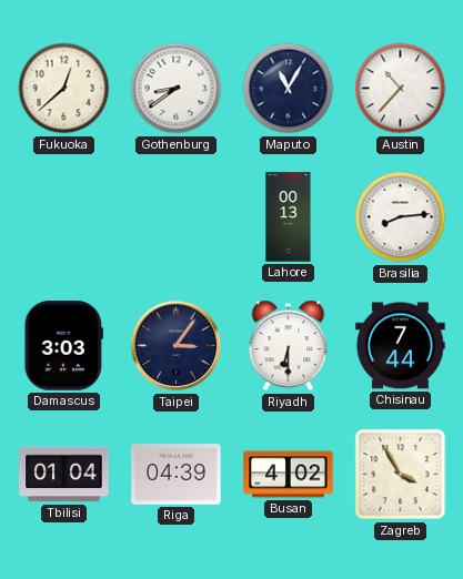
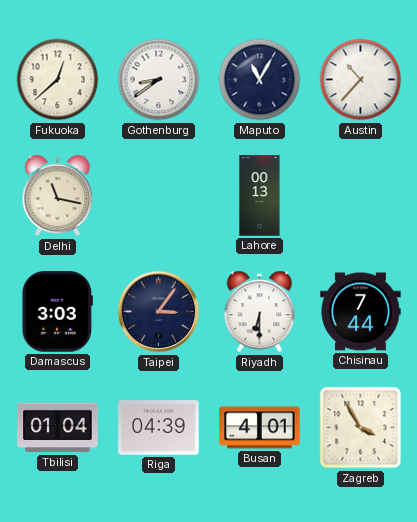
Delhi: none -> 11:17
Brasilia: 8:14 -> none
Busan: 4:02 -> 4:01
